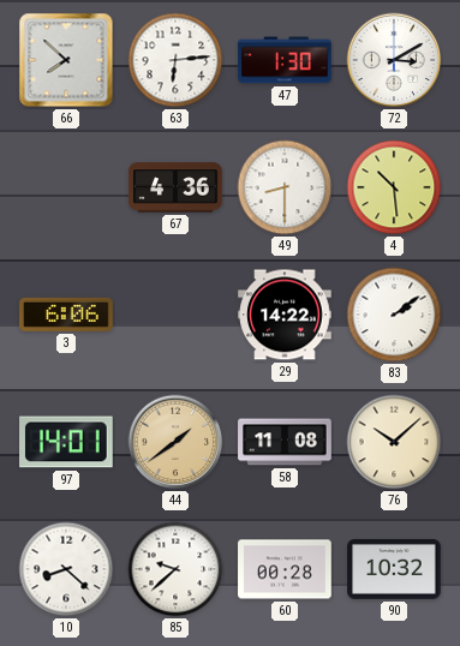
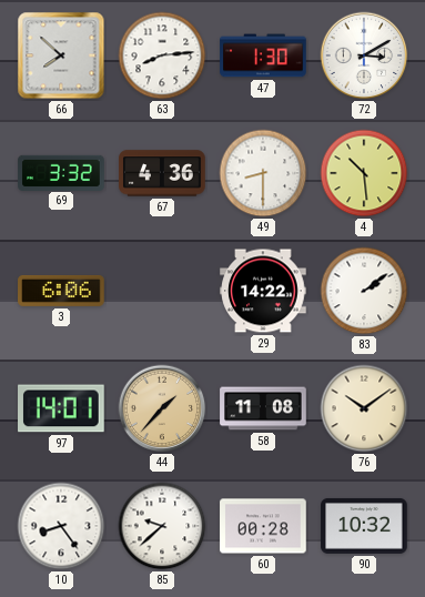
63: 6:14 -> 8:14
69: none -> 3:32
44: 1:39 -> 1:37
76: 10:08 -> 10:09
10: 8:22 -> 8:24
